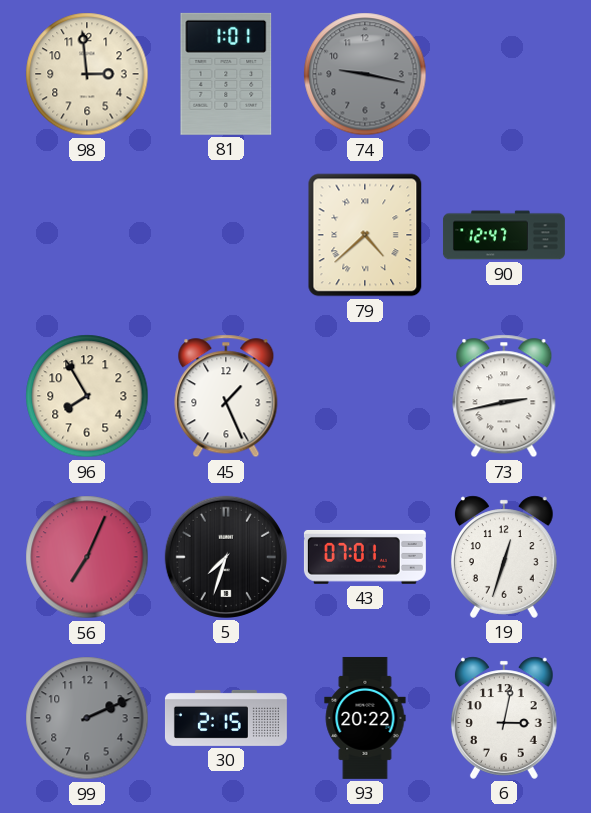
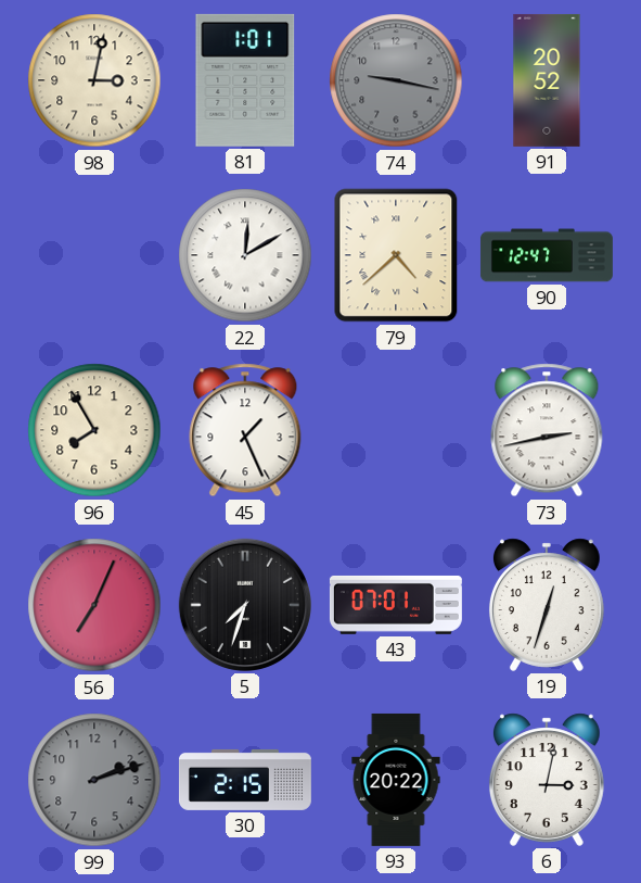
98: 2:59 -> 3:02
91: none -> 20:52
22: none -> 12:10
99: 2:11 -> 2:12
